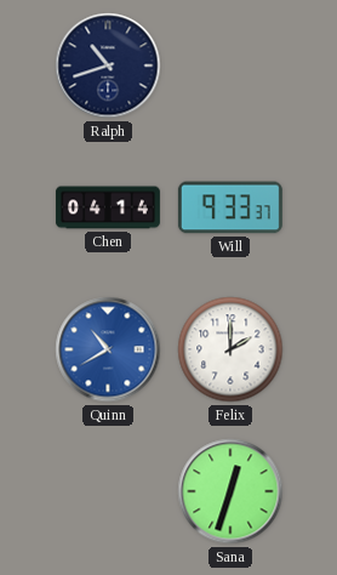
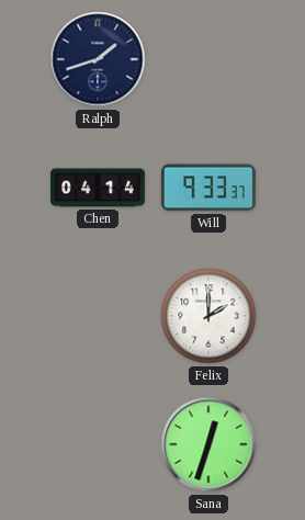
Ralph: 10:42 -> 1:42
Quinn: 10:40 -> none
